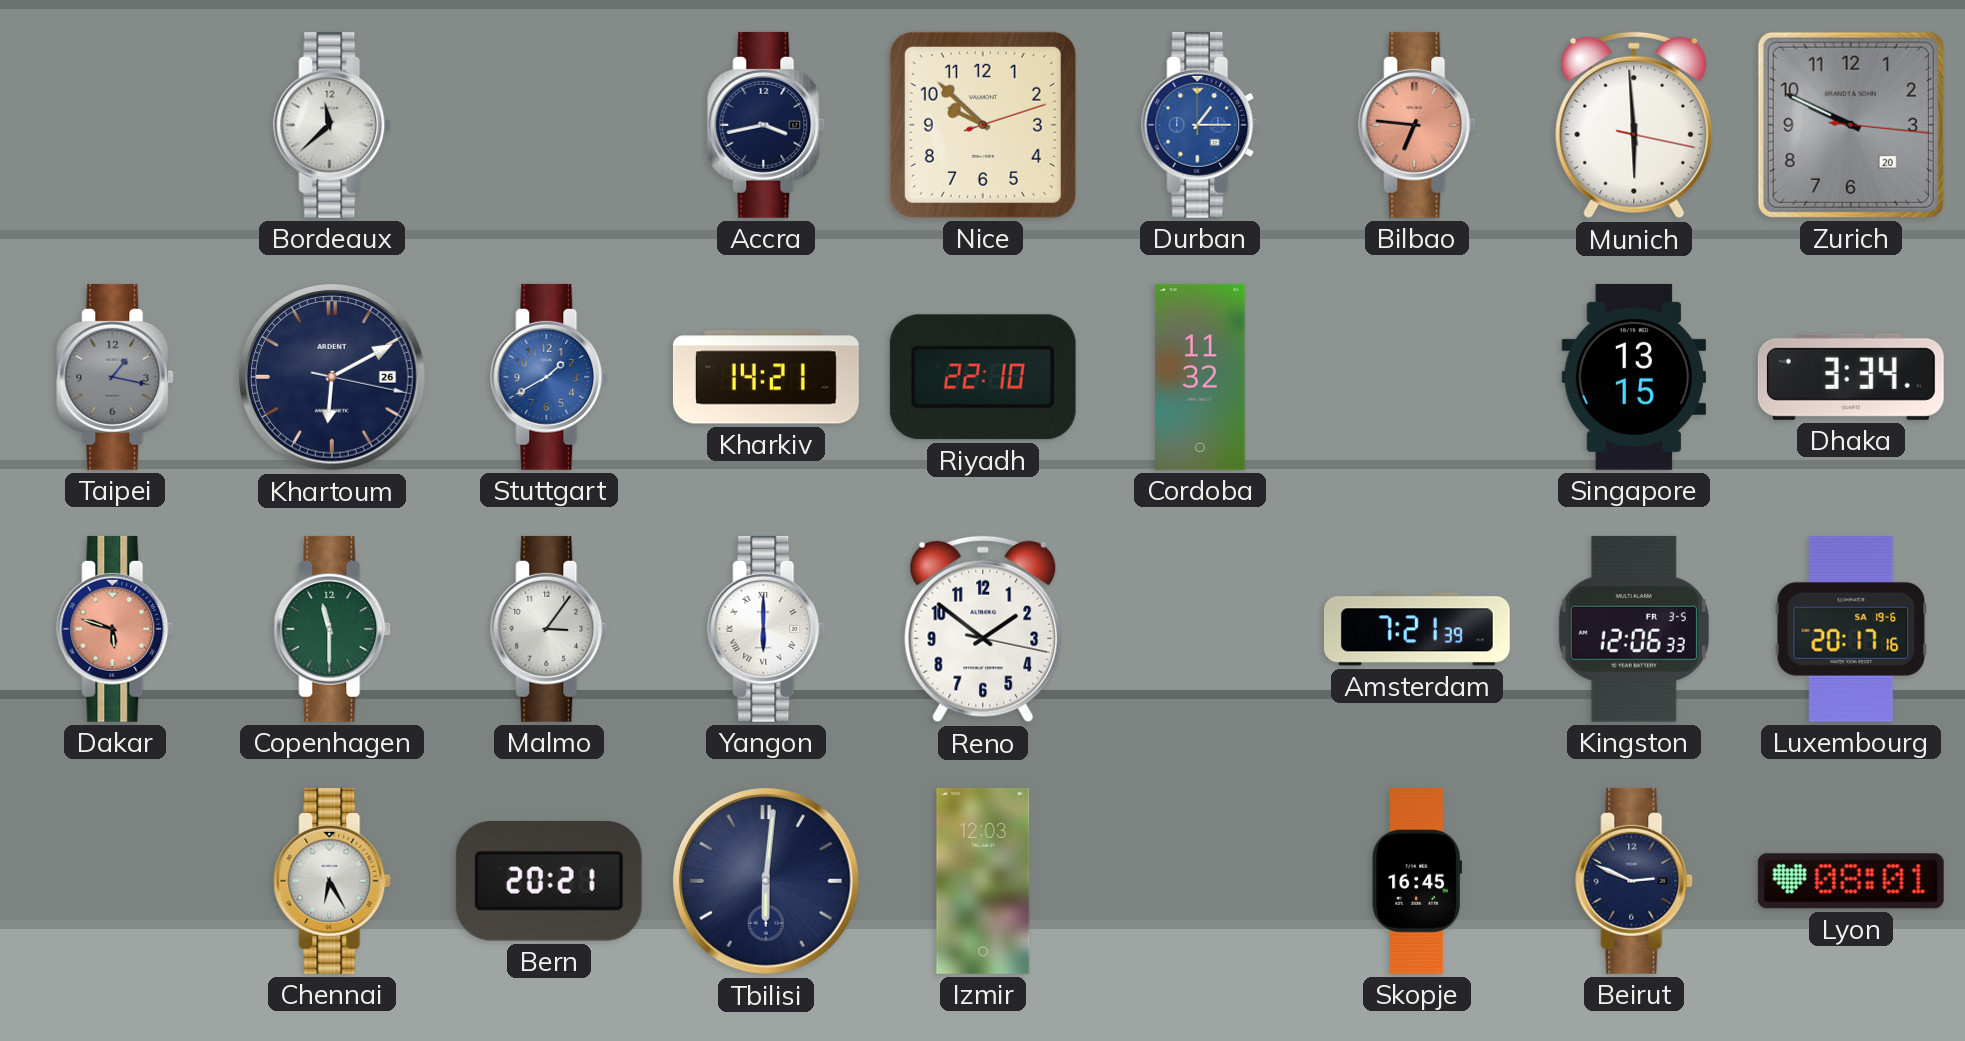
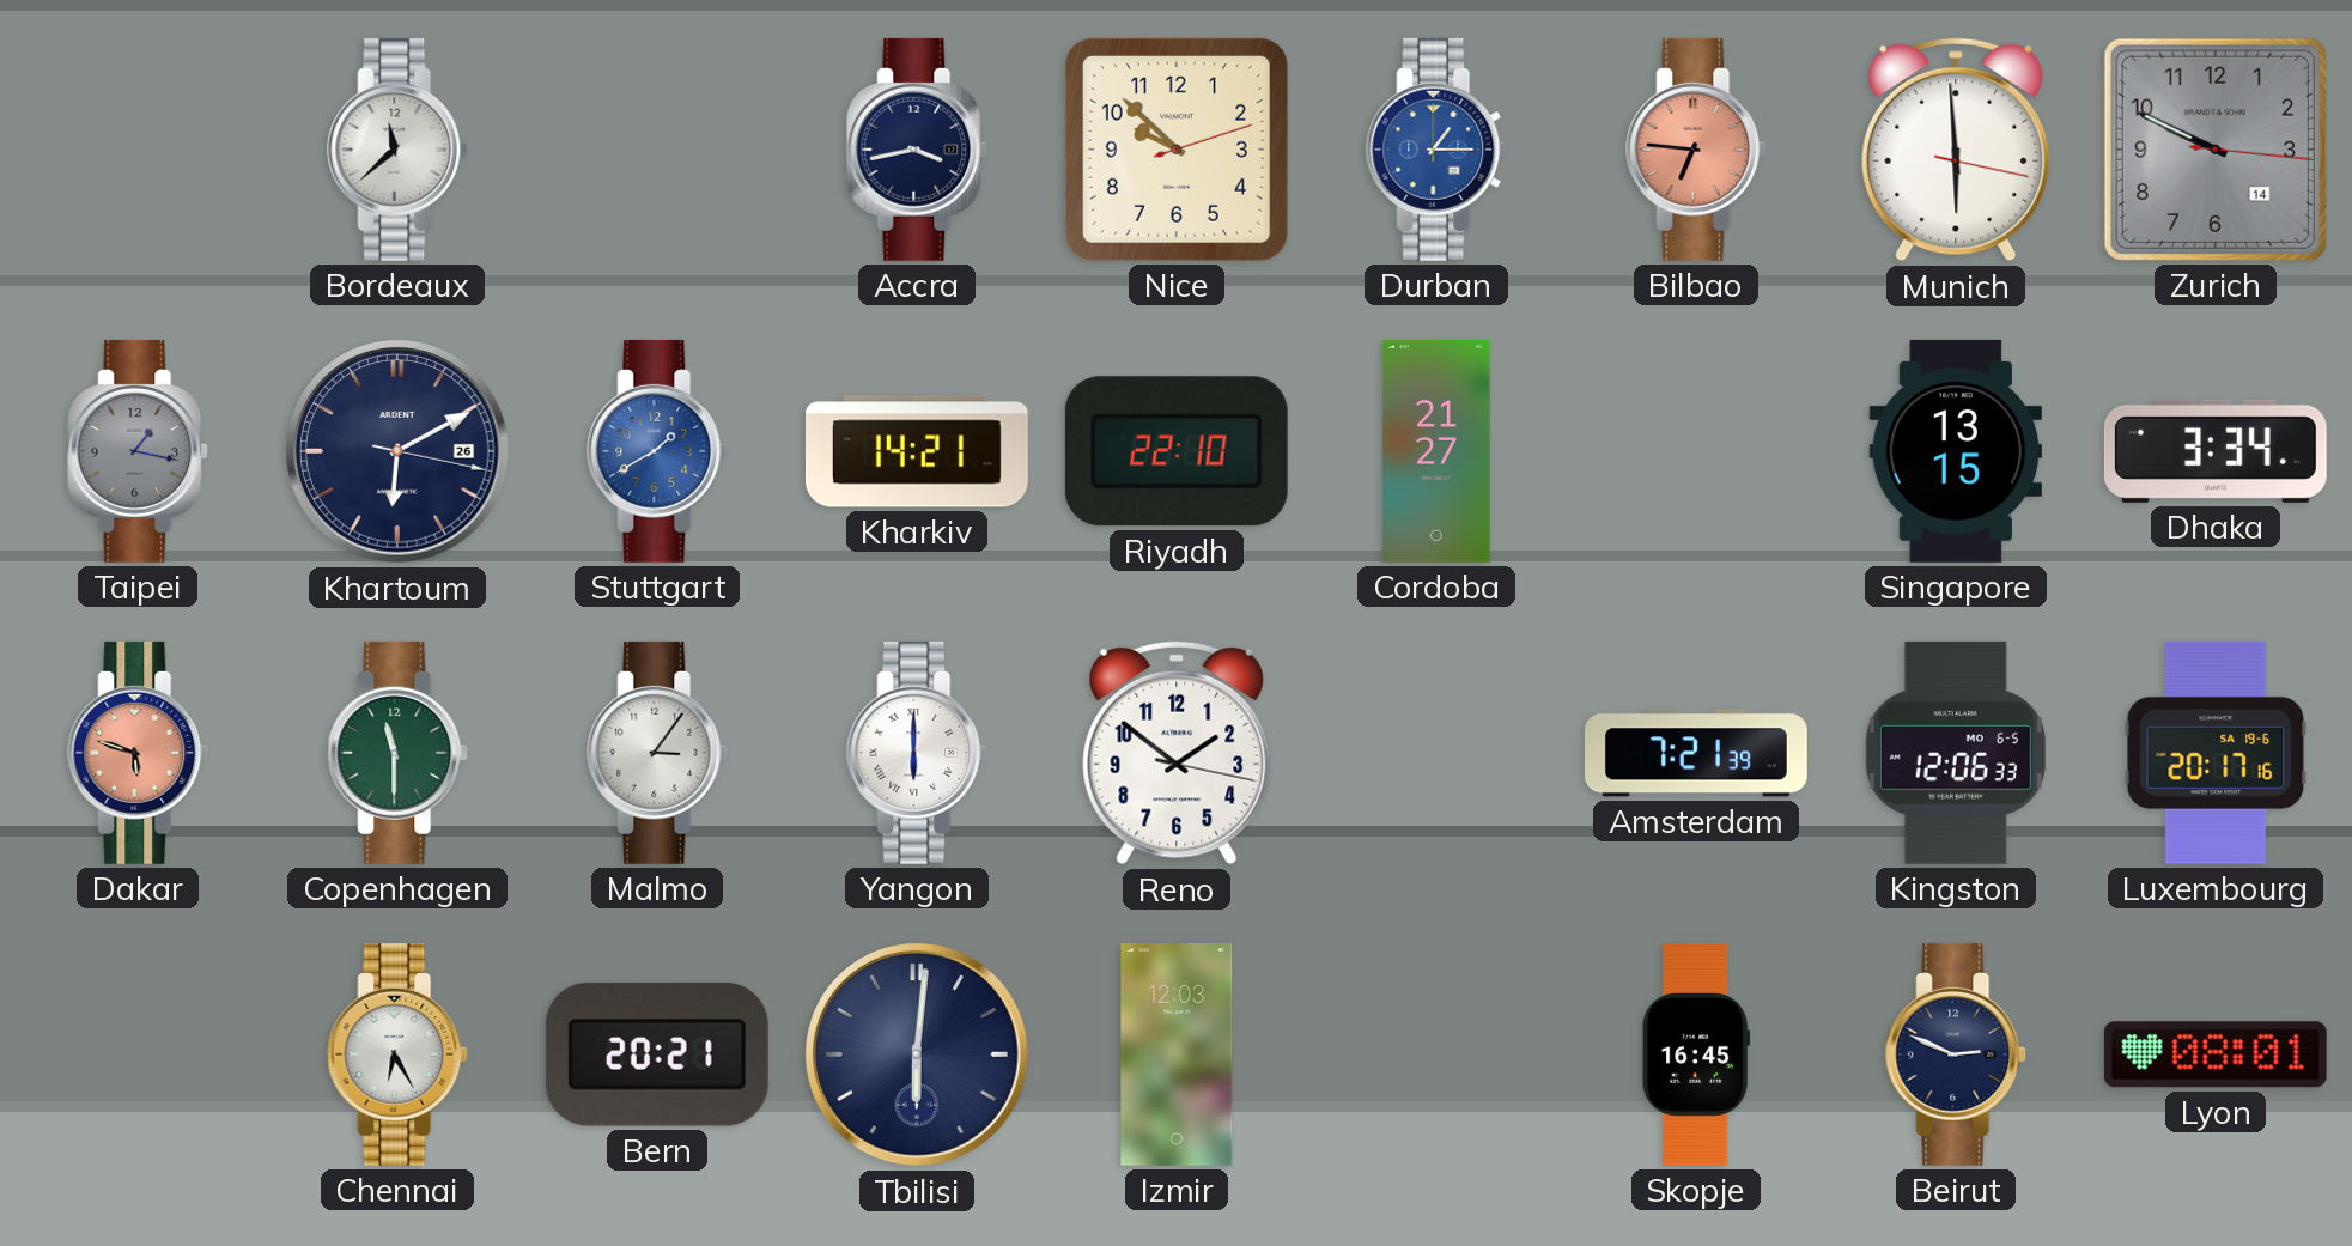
Zurich date: 20 -> 14
Cordoba: 11:32 -> 21:27
Kingston date: FR 3-5 -> MO 6-5
